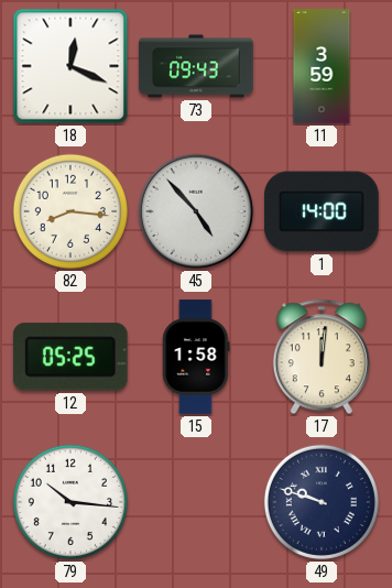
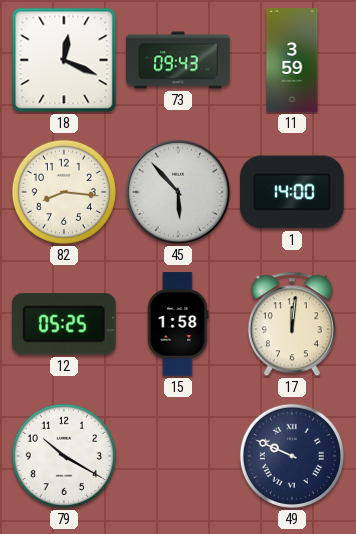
45: 4:53 -> 5:53
79: 10:16 -> 10:20
49: 9:48 -> 9:49
